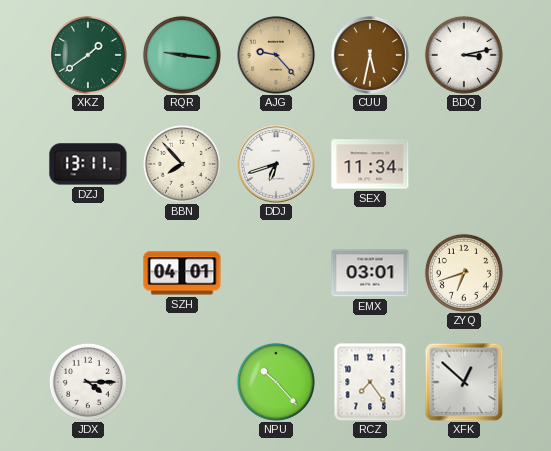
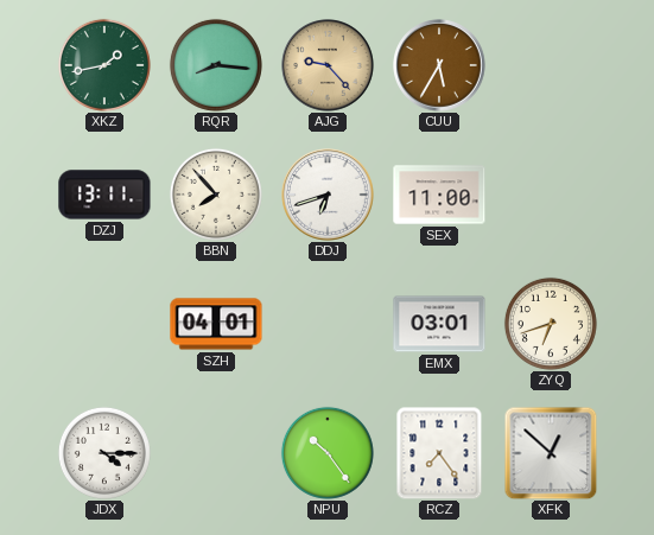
XKZ: 1:39 -> 1:43
RQR: 9:16 -> 8:16
CUU: 5:32 -> 5:35
BDQ: 3:13 -> none
SEX: 11:34 -> 11:00
NPU: 10:23 -> 10:24
